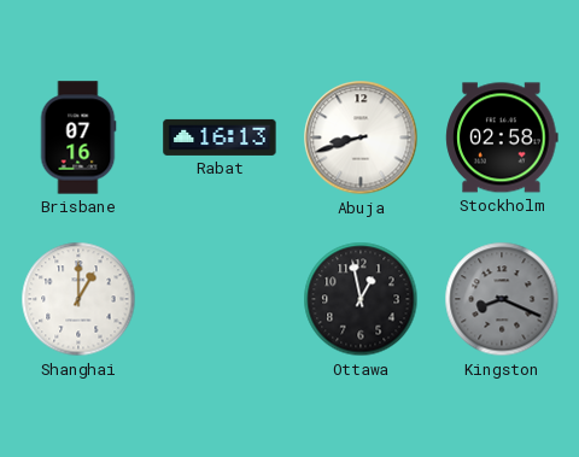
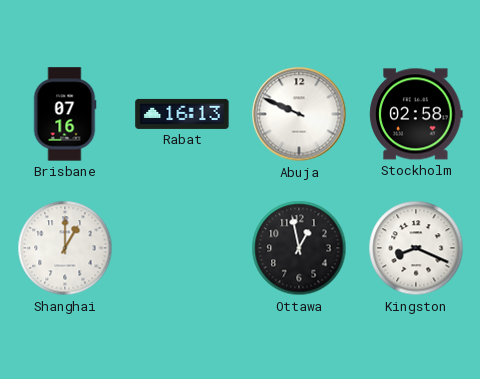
Abuja: 8:42 -> 9:49
Kingston dial: grey -> white
